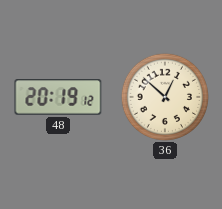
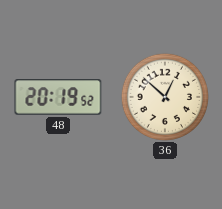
48: 20:19:12 -> 20:19:52
